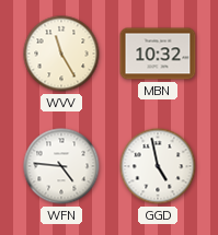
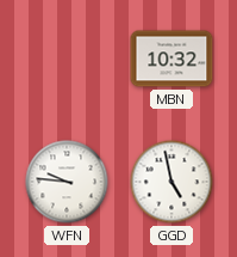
WVV: 11:25 -> none
WFN: 4:46 -> 9:46
